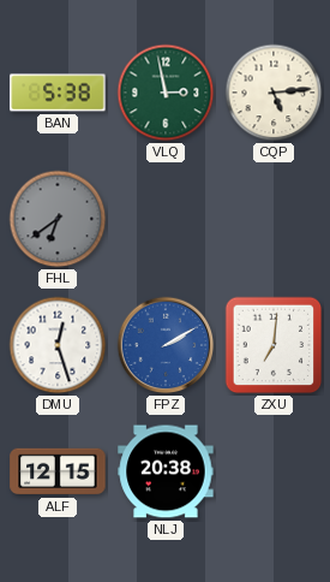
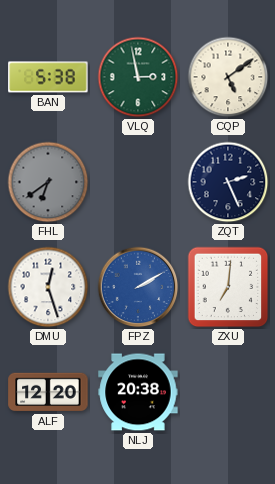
CQP: 5:14 -> 5:09
ZQT: none -> 2:26
ALF: 12:15 -> 12:20
